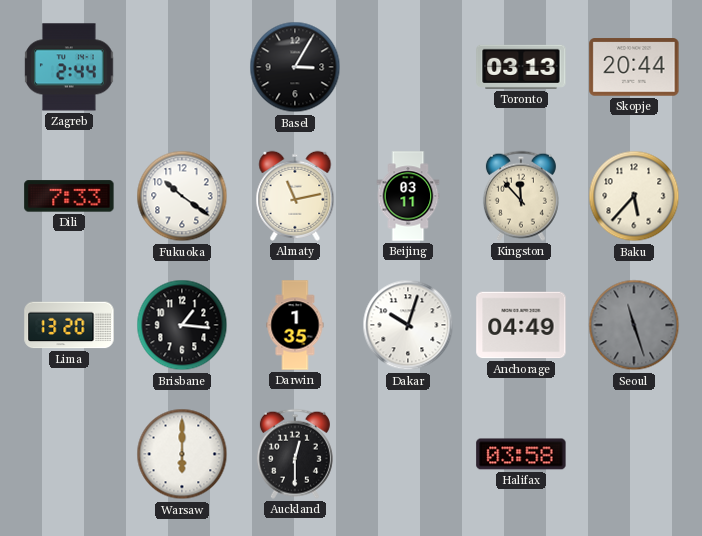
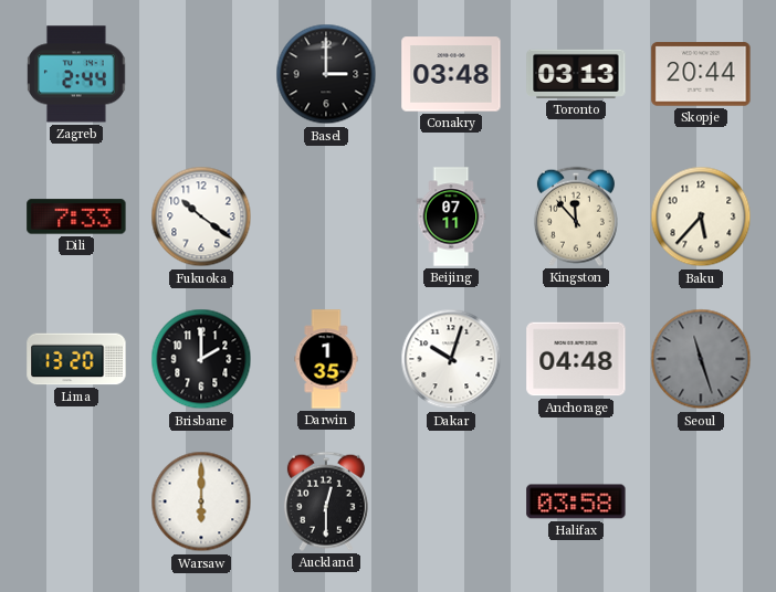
Basel: 3:05 -> 3:00
Conakry: none -> 03:48
Almaty: 11:13 -> none
Beijing: 03:11 -> 07:11
Brisbane: 1:16 -> 2:00
Anchorage: 04:49 -> 04:48
